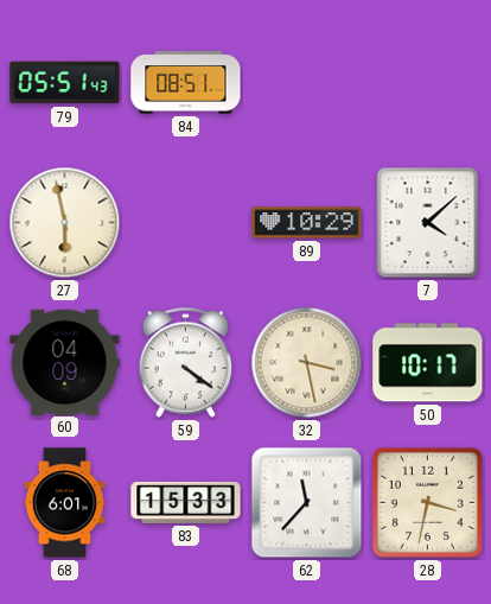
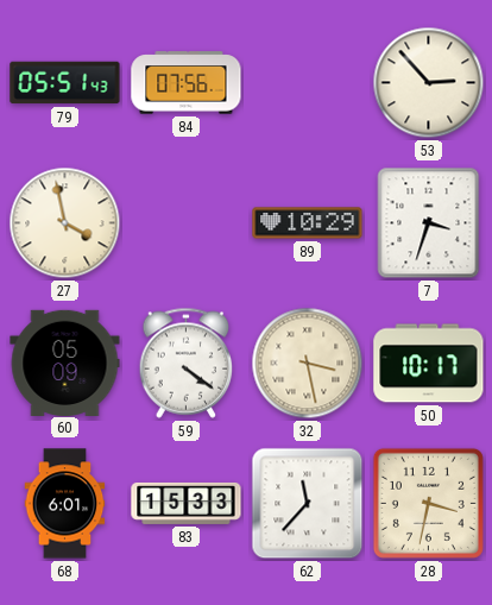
84: 08:51 -> 07:56
53: none -> 2:53
27: 5:58 -> 3:58
7: 4:08 -> 3:33
60: 04:09 -> 05:09
